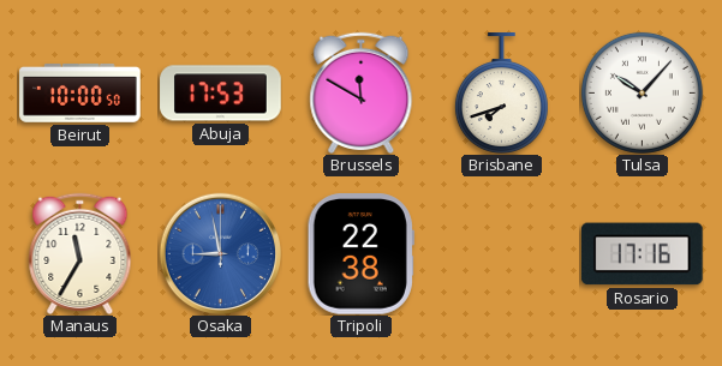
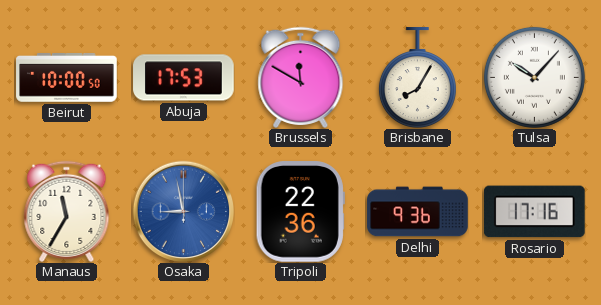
Brisbane: 7:42 -> 8:05
Tripoli: 22:38 -> 22:36
Delhi: none -> 9:36
